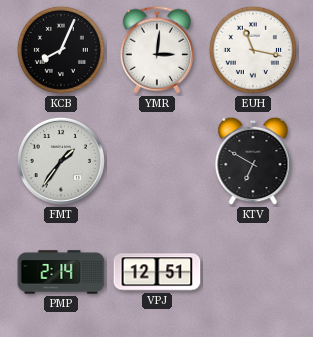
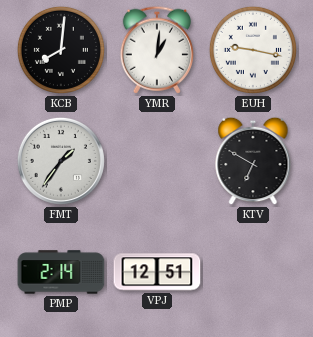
KCB: 8:04 -> 8:01
YMR: 3:01 -> 1:01
EUH: 11:17 -> 9:17
